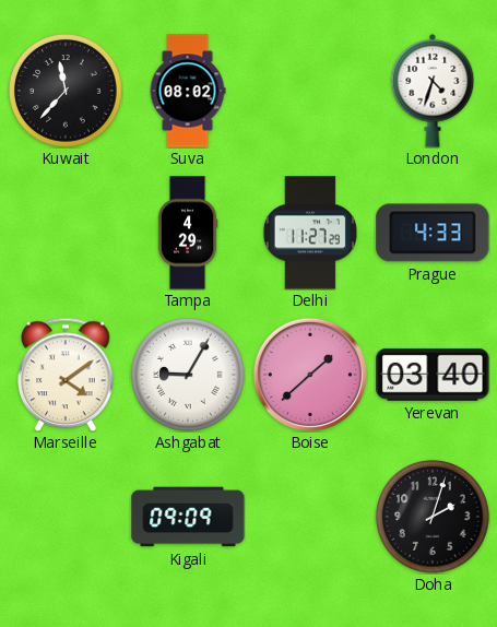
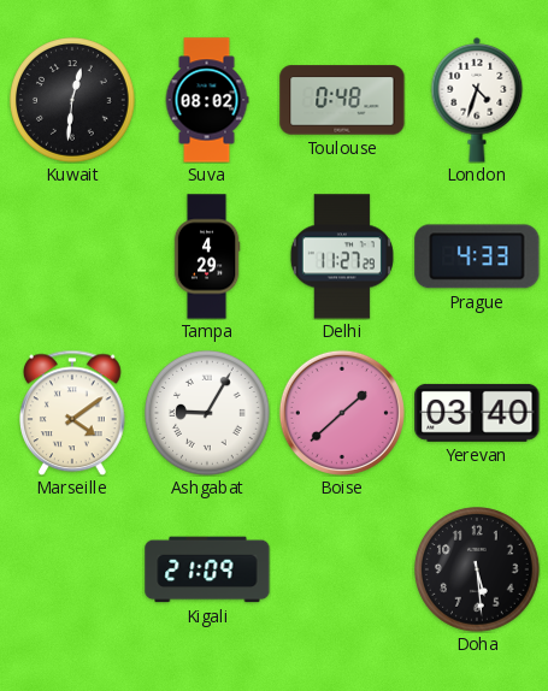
Kuwait: 11:37 -> 12:31
Toulouse: none -> 0:48
Kigali: 09:09 -> 21:09
Doha: 2:03 -> 5:29
